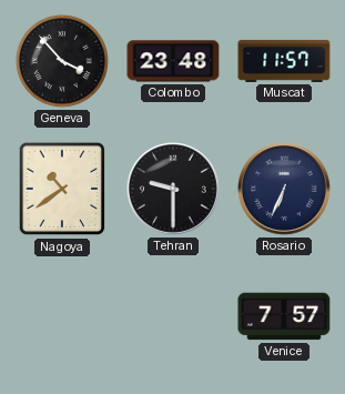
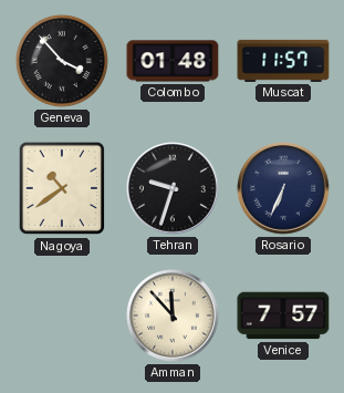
Colombo: 23:48 -> 01:48
Tehran: 9:30 -> 9:33
Amman: none -> 11:53
